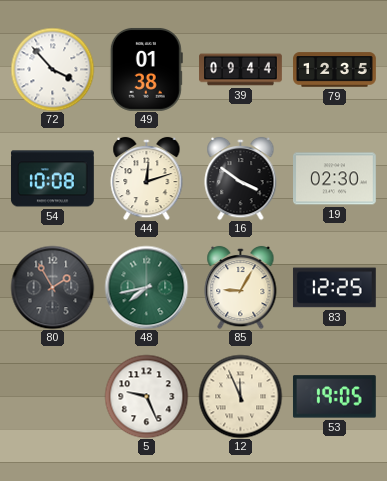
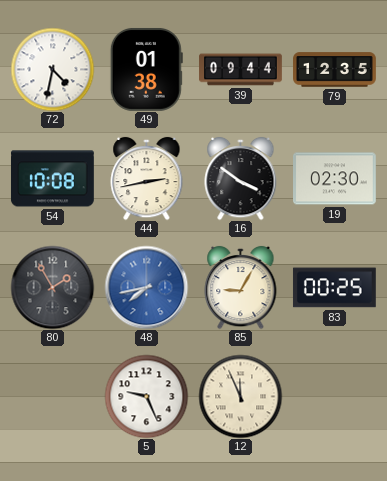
72: 3:53 -> 4:32
44: 12:12 -> 2:43
48 dial: green -> blue
83: 12:25 -> 00:25
53: 19:05 -> none
